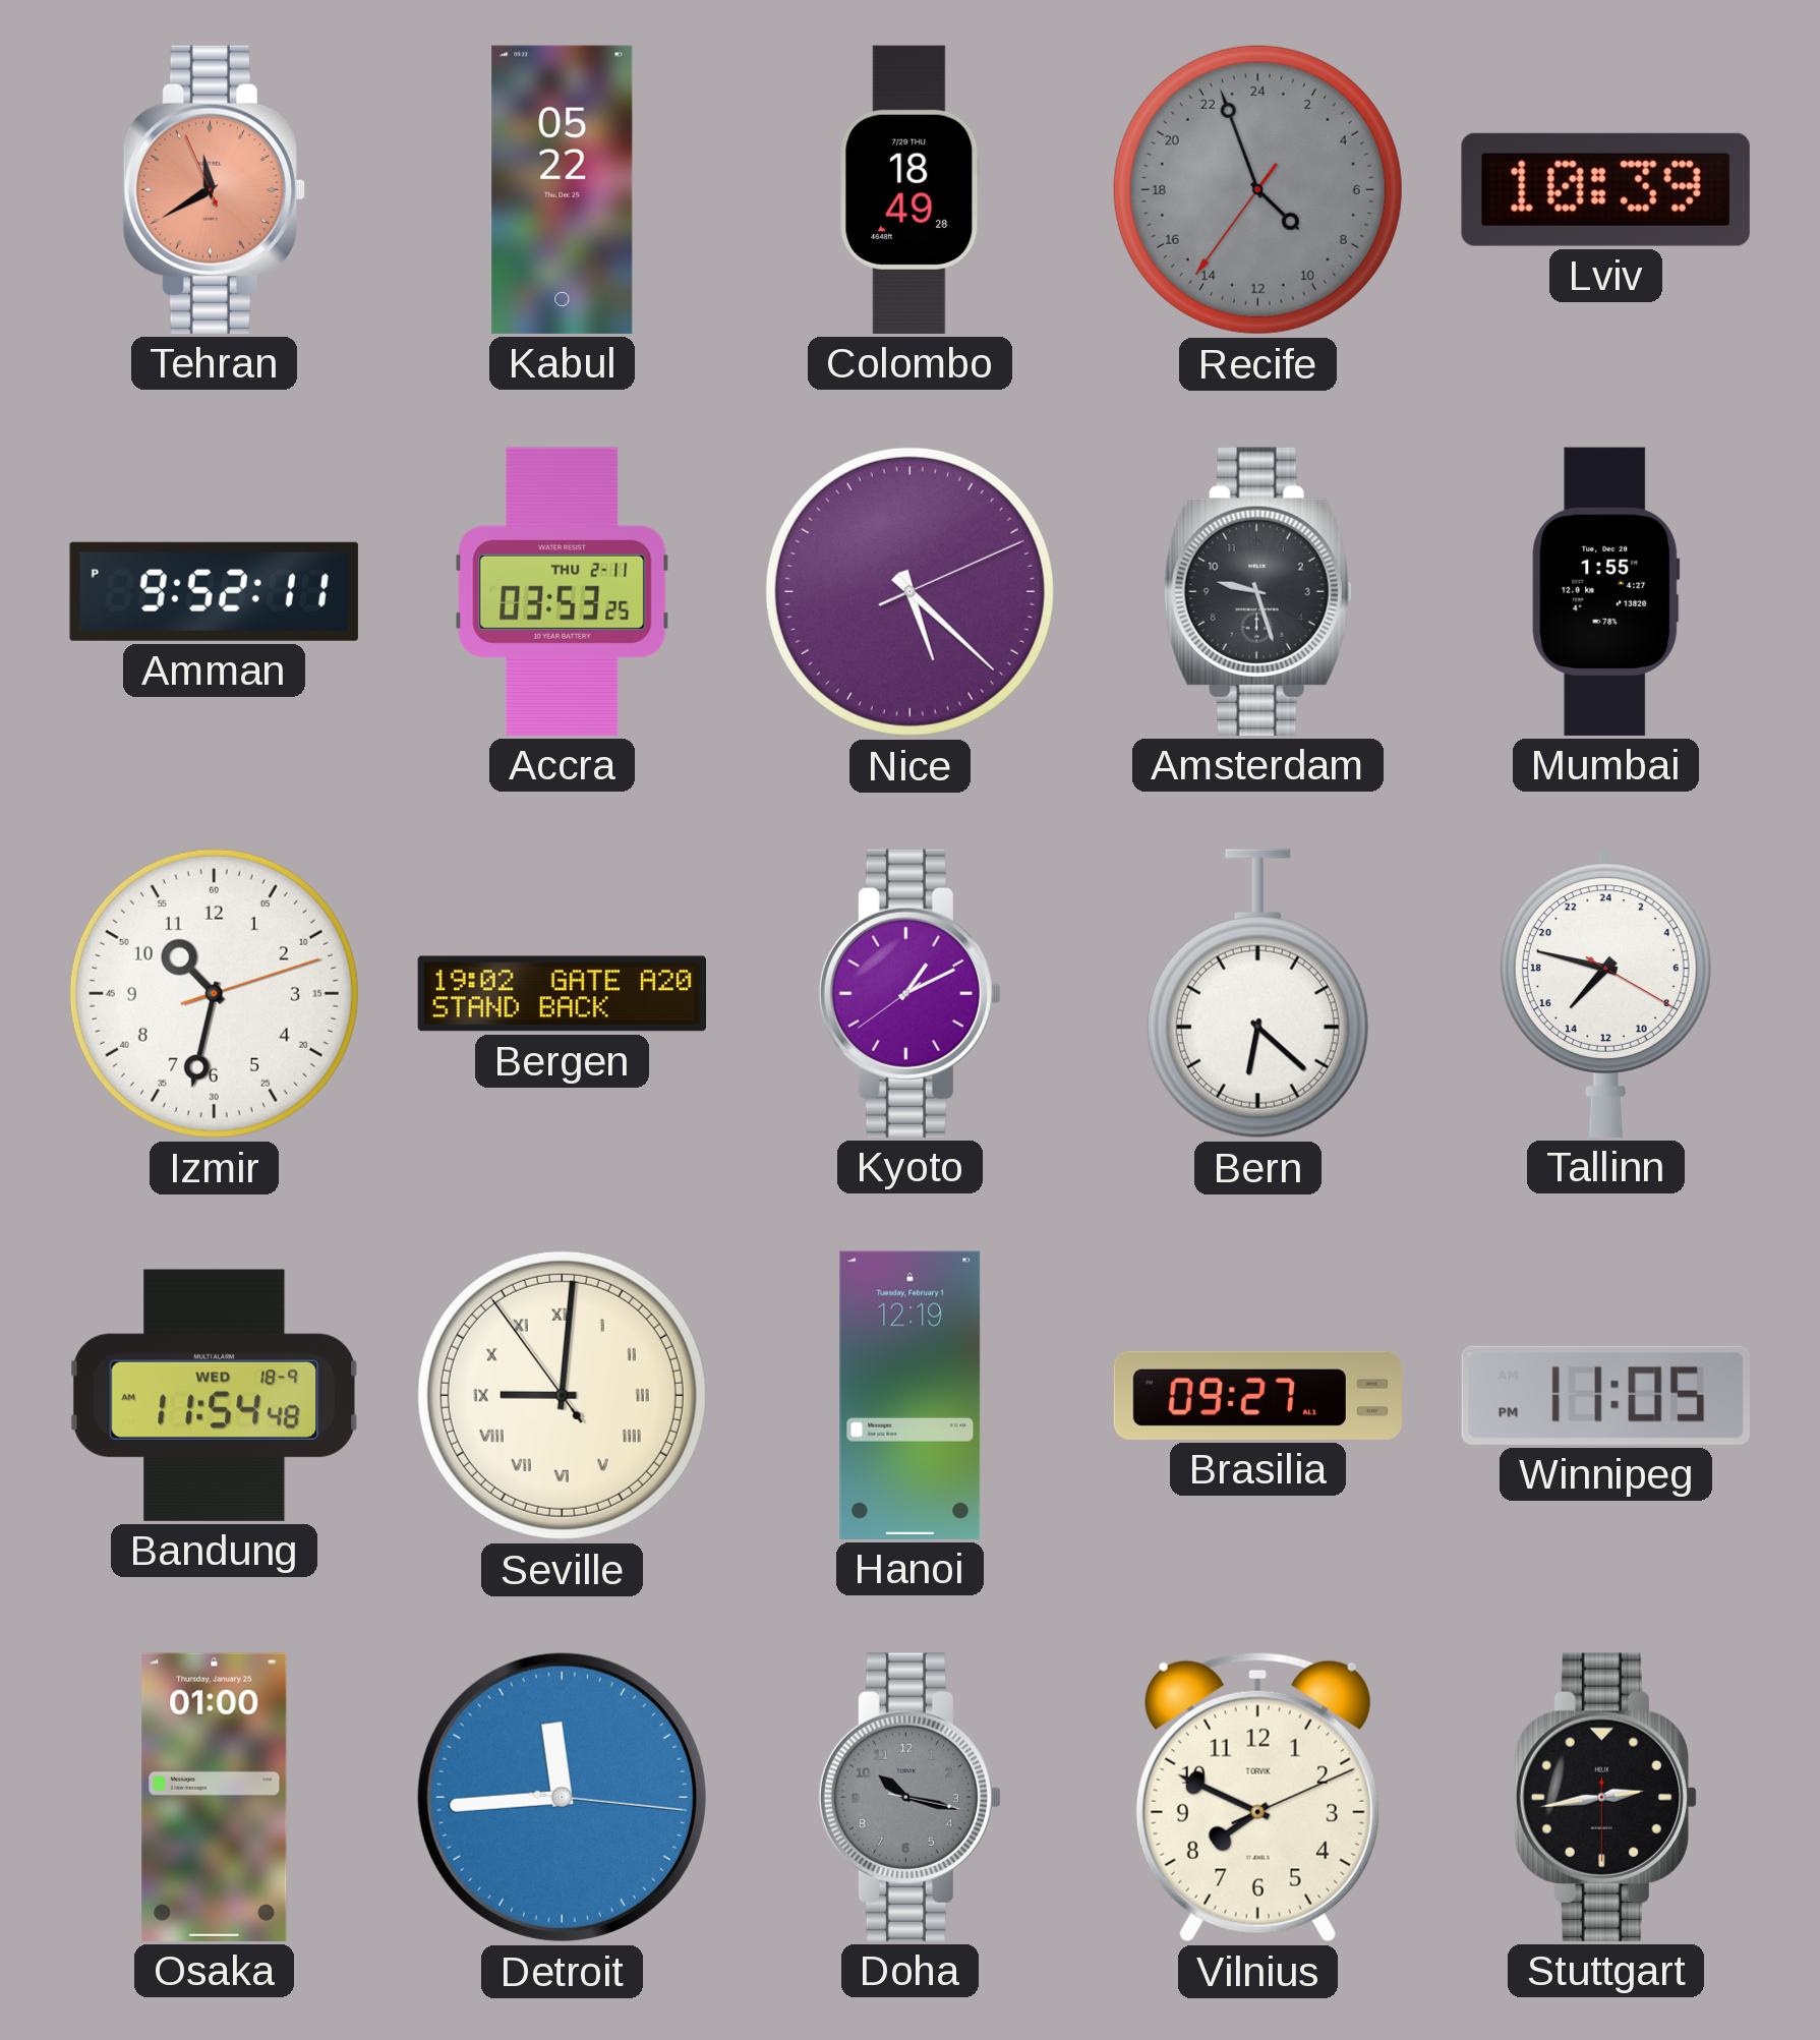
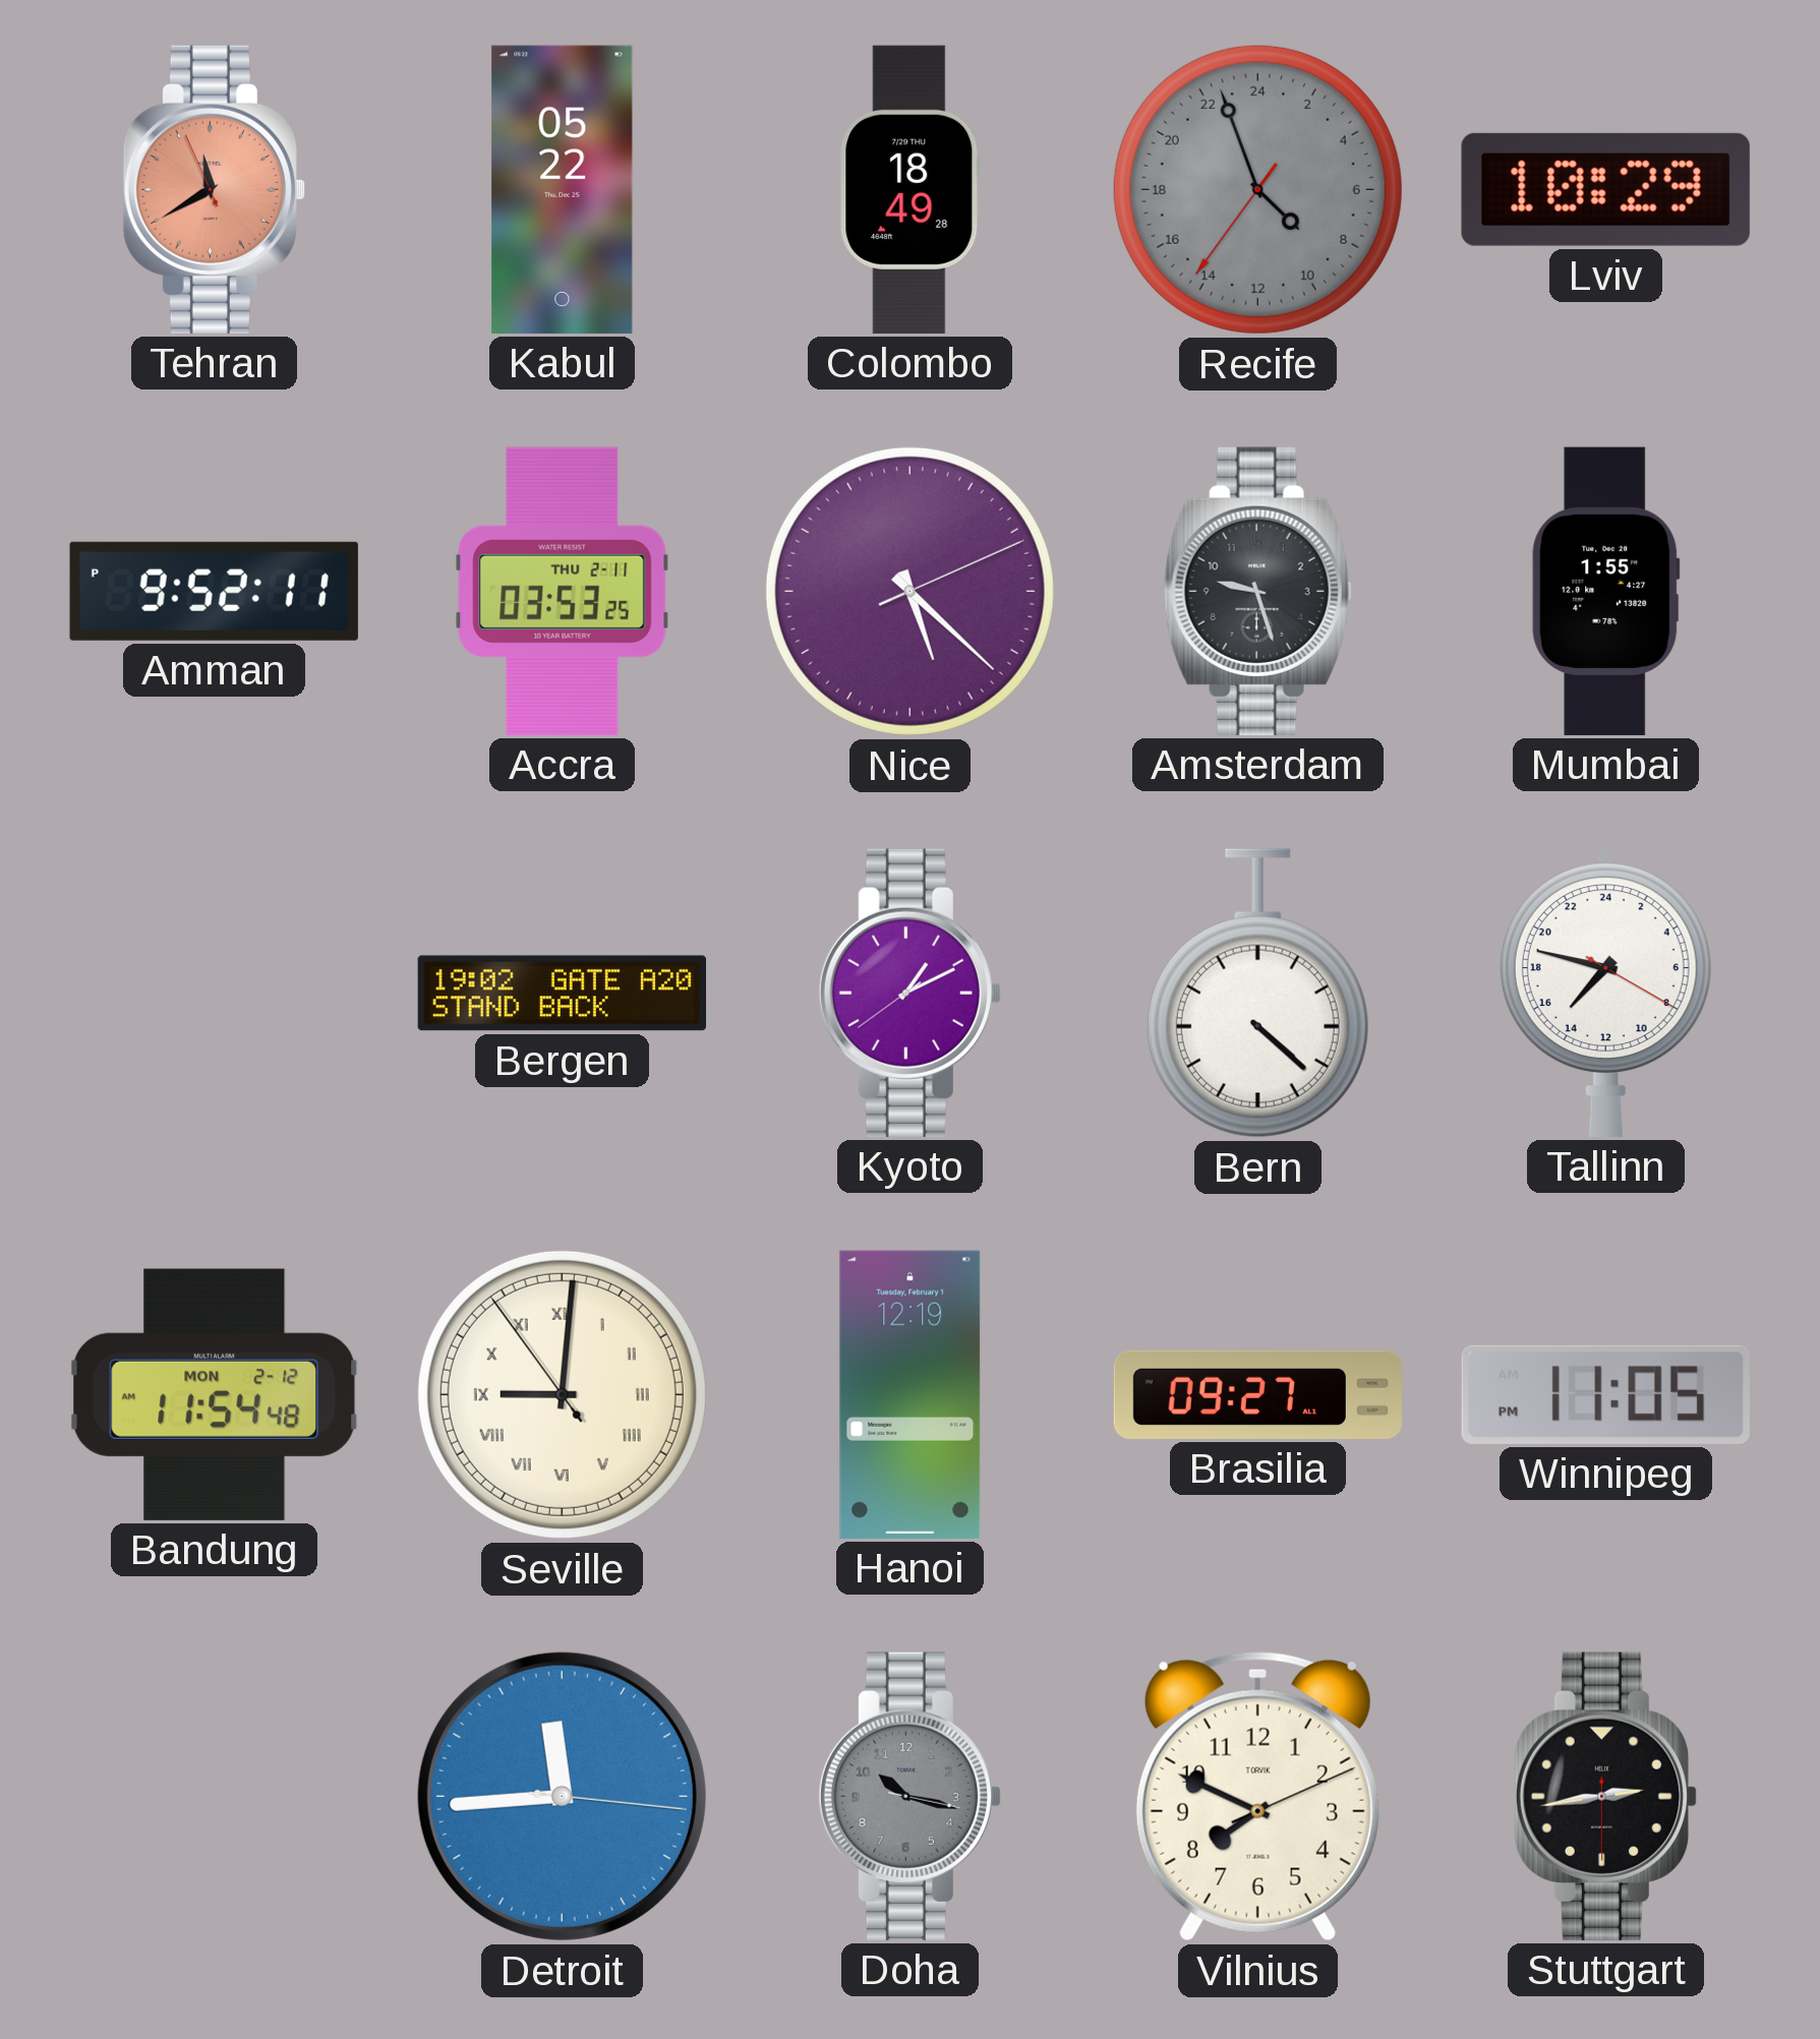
Lviv: 10:39 -> 10:29
Izmir: 10:32 -> none
Bern: 6:22 -> 4:22
Bandung date: WED 18-9 -> MON 2-12
Osaka: 01:00 -> none
